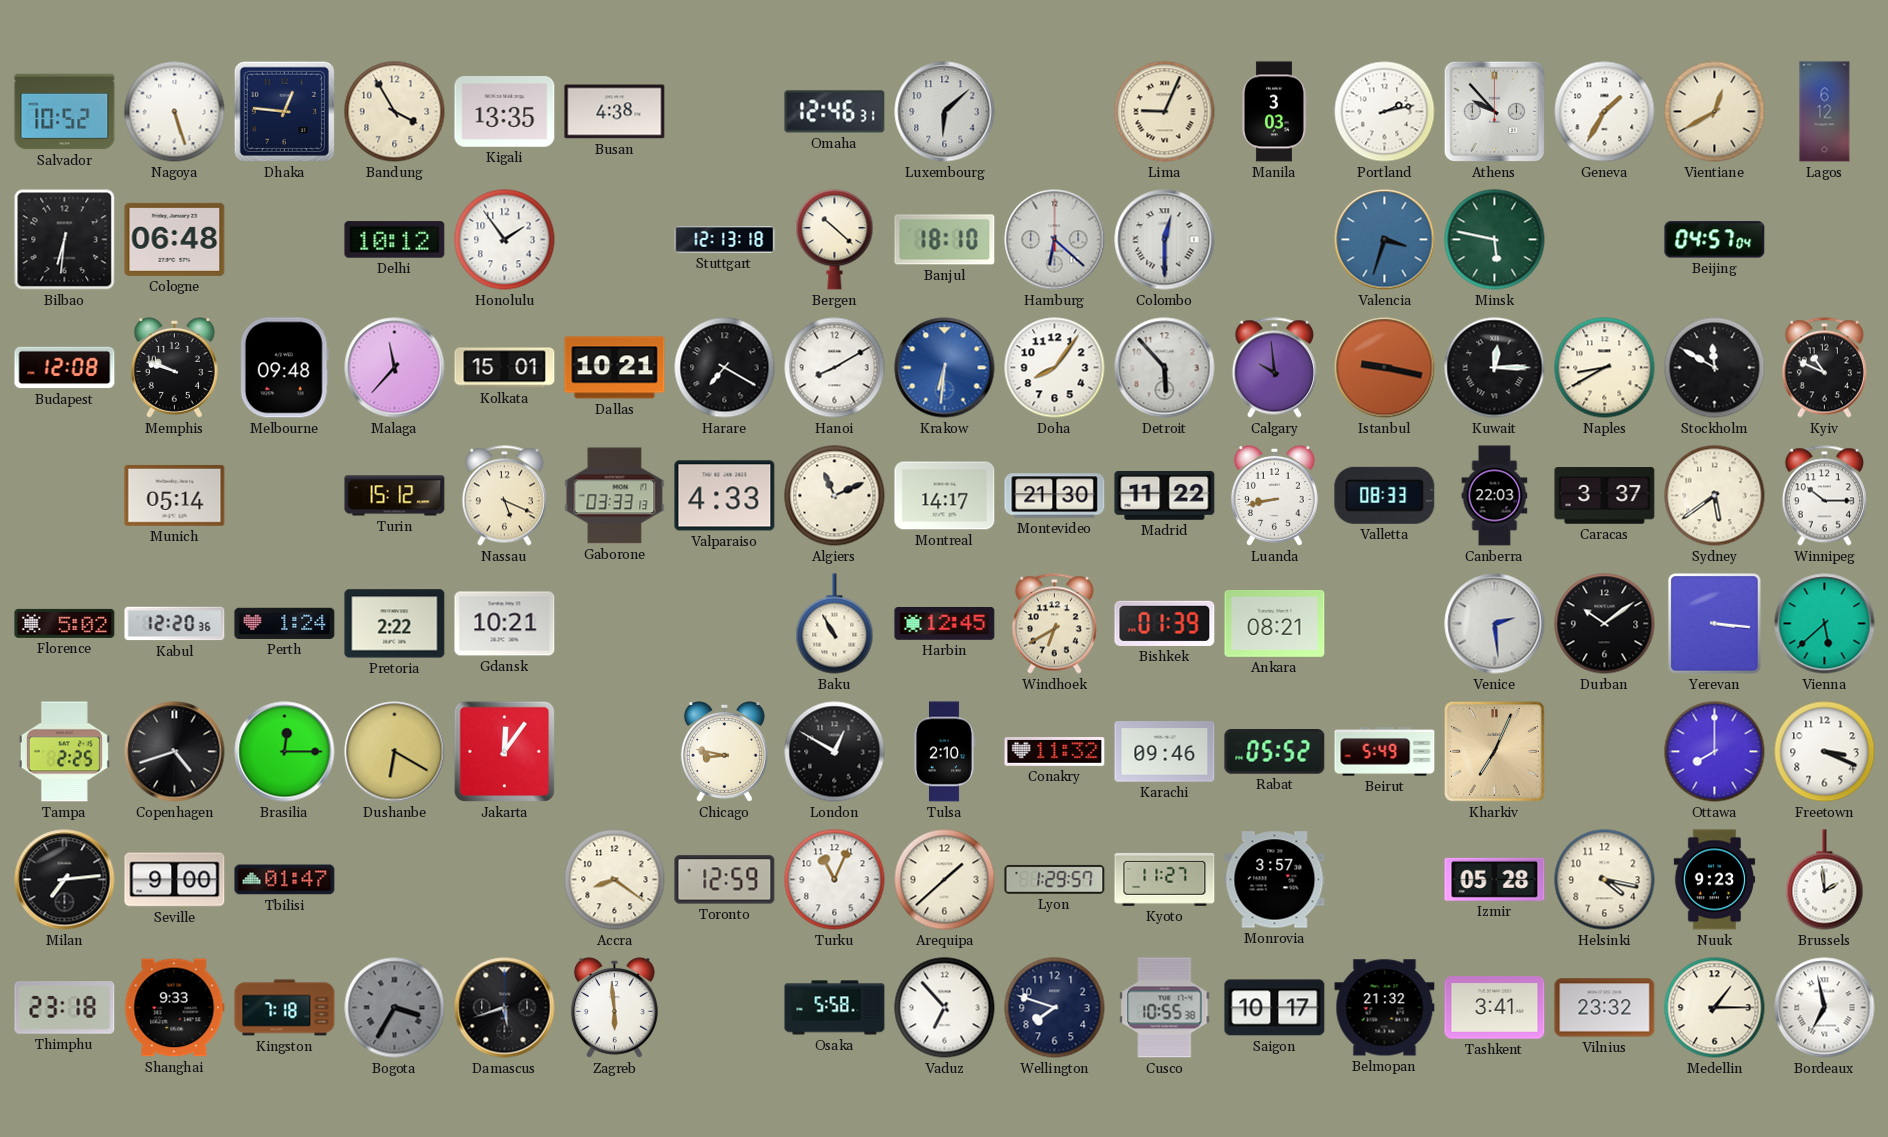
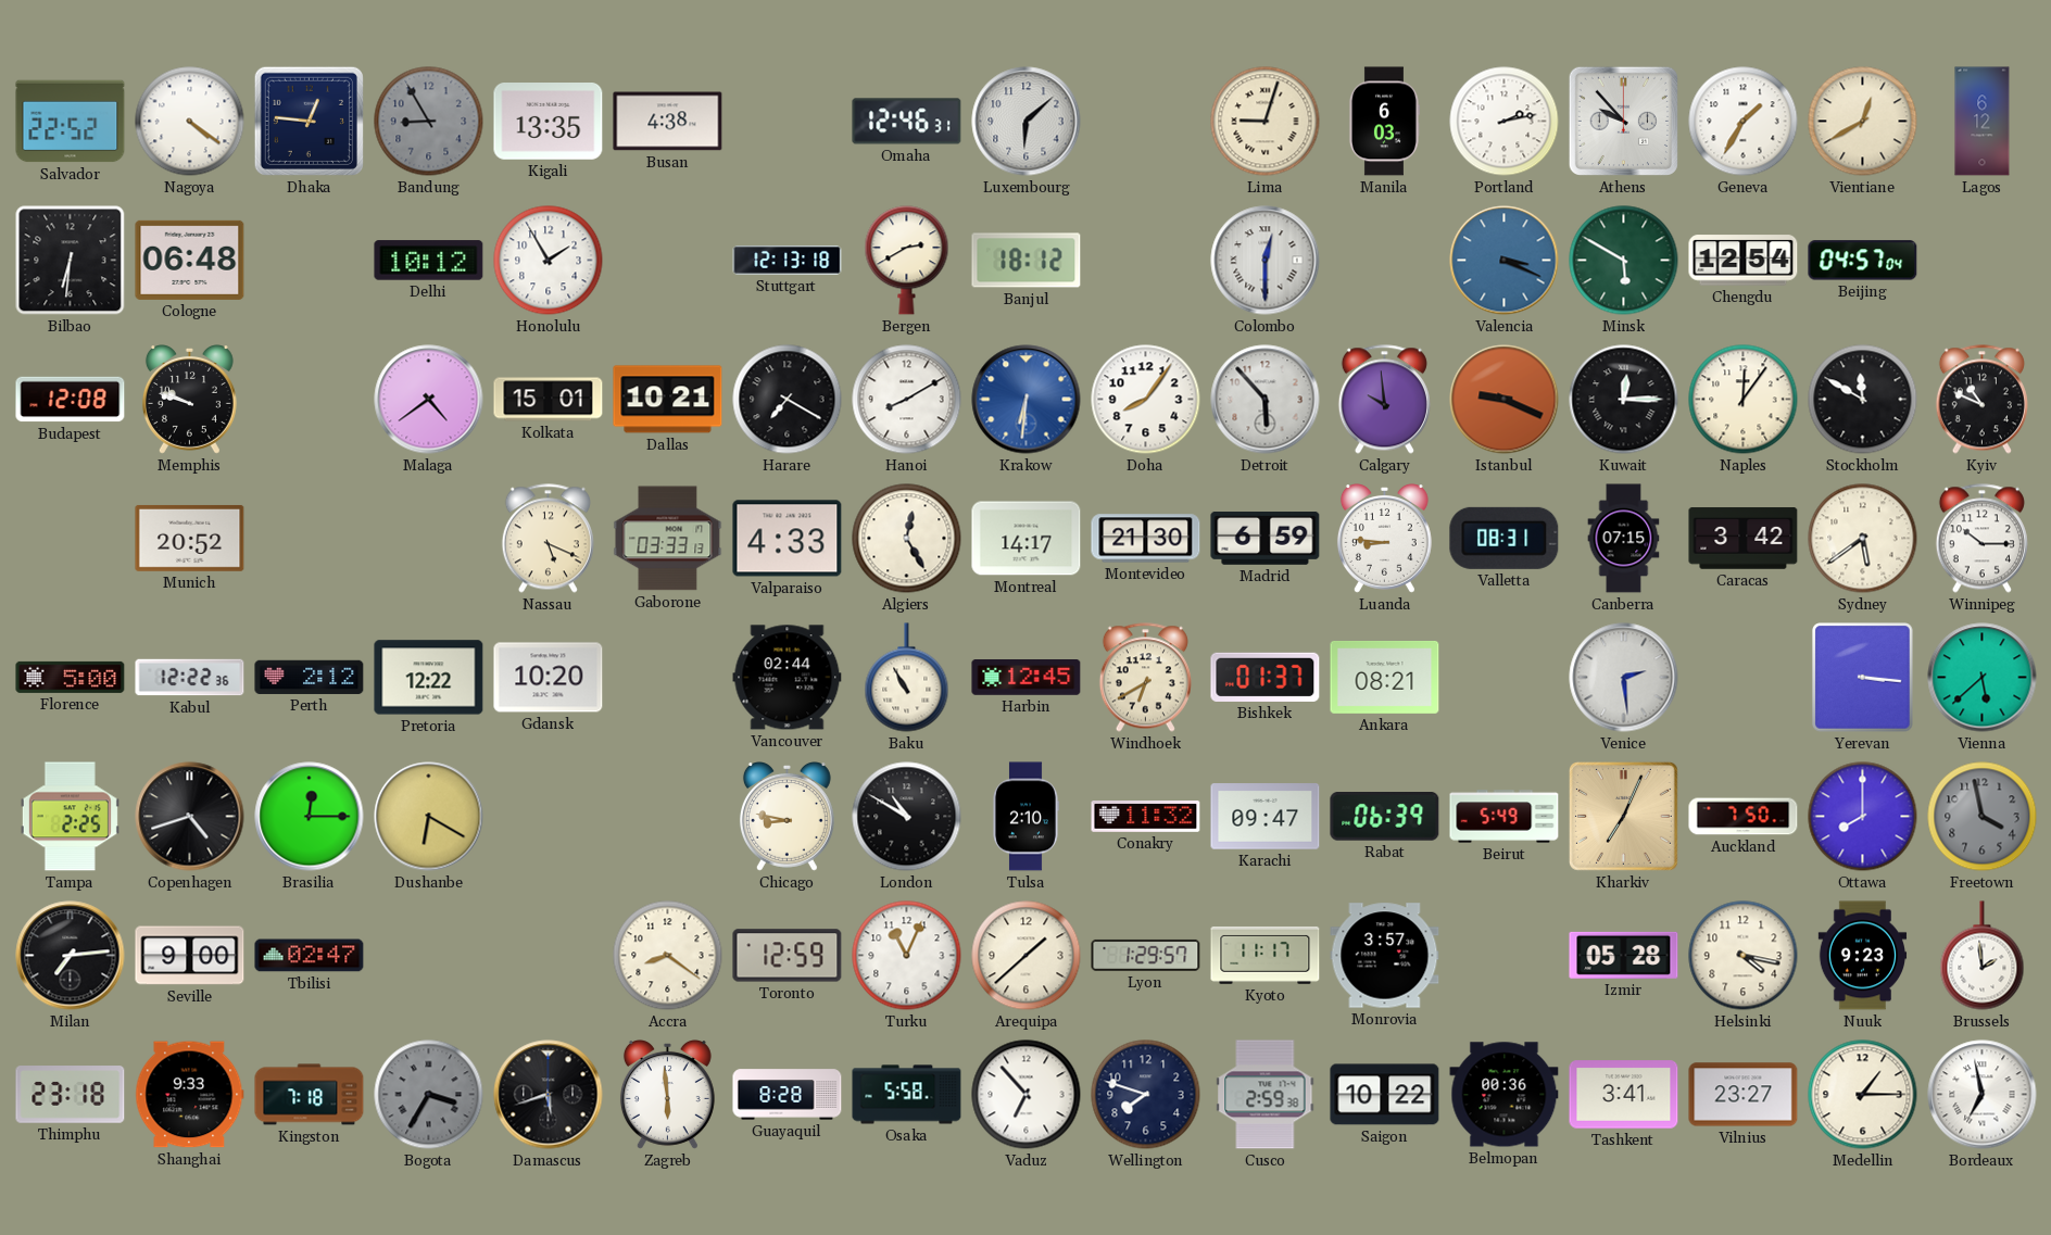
Salvador: 10:52 -> 22:52
Nagoya: 5:27 -> 4:21
Bandung: 3:55 -> 8:55
Bandung dial: cream -> grey
Lima: 9:04 -> 9:03
Manila: 3:03 -> 6:03
Honolulu: 1:54 -> 1:55
Bergen: 10:22 -> 2:40
Banjul: 18:10 -> 18:12
Hamburg: 6:22 -> none
Valencia: 3:33 -> 3:19
Minsk: 5:47 -> 5:50
Chengdu: none -> 12:54
Melbourne: 09:48 -> none
Malaga: 11:37 -> 4:39
Istanbul: 9:17 -> 9:19
Naples: 8:40 -> 12:06
Munich: 05:14 -> 20:52
Turin: 15:12 -> none
Algiers: 11:11 -> 12:25
Madrid: 11:22 -> 6:59
Luanda: 8:43 -> 8:46
Valletta: 08:33 -> 08:31
Canberra: 22:03 -> 07:15
Caracas: 3:37 -> 3:42
Florence: 5:02 -> 5:00
Kabul: 12:20 -> 12:22
Perth: 1:24 -> 2:12
Pretoria: 2:22 -> 12:22
Gdansk: 10:21 -> 10:20
Vancouver: none -> 02:44
Bishkek: 01:39 -> 01:37
Durban: 10:09 -> none
Jakarta: 12:06 -> none
London: 12:50 -> 10:50
Karachi: 09:46 -> 09:47
Rabat: 05:52 -> 06:39
Auckland: none -> 7:50
Freetown: 3:19 -> 3:58
Freetown dial: white -> grey
Tbilisi: 01:47 -> 02:47
Kyoto: 11:27 -> 11:17
Guayaquil: none -> 8:28
Cusco: 10:55 -> 2:59
Saigon: 10:17 -> 10:22
Belmopan: 21:32 -> 00:36
Vilnius: 23:32 -> 23:27
